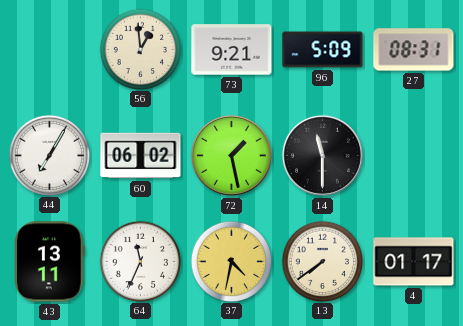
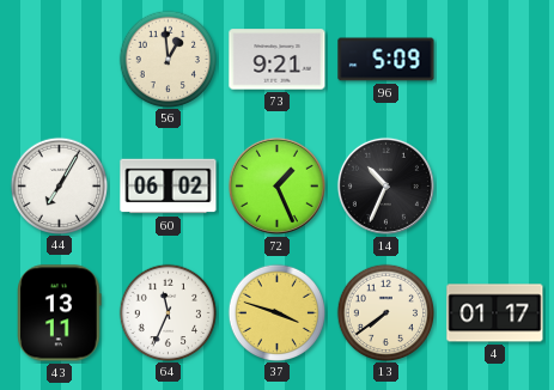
27: 08:31 -> none
72: 1:28 -> 1:26
14: 11:30 -> 10:34
37: 4:32 -> 3:48
